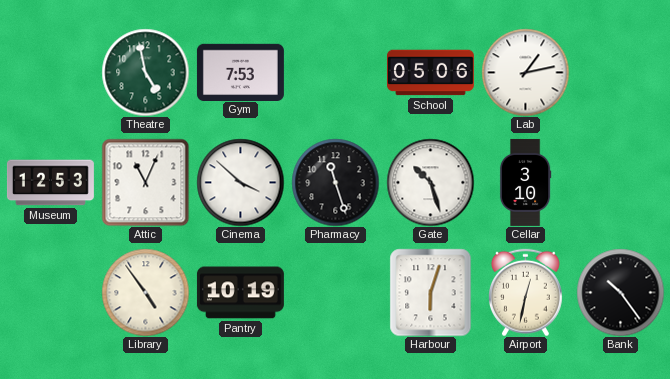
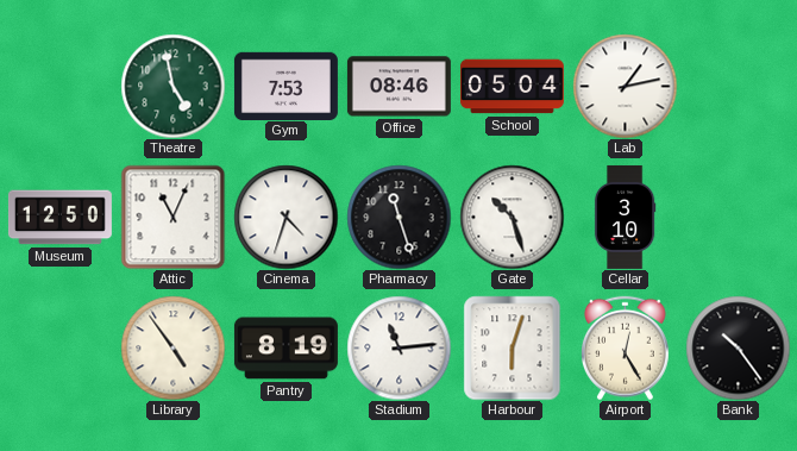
Office: none -> 08:46
School: 05:06 -> 05:04
Museum: 12:53 -> 12:50
Cinema: 3:52 -> 4:33
Pantry: 10:19 -> 8:19
Stadium: none -> 11:14
Airport: 12:32 -> 12:25
